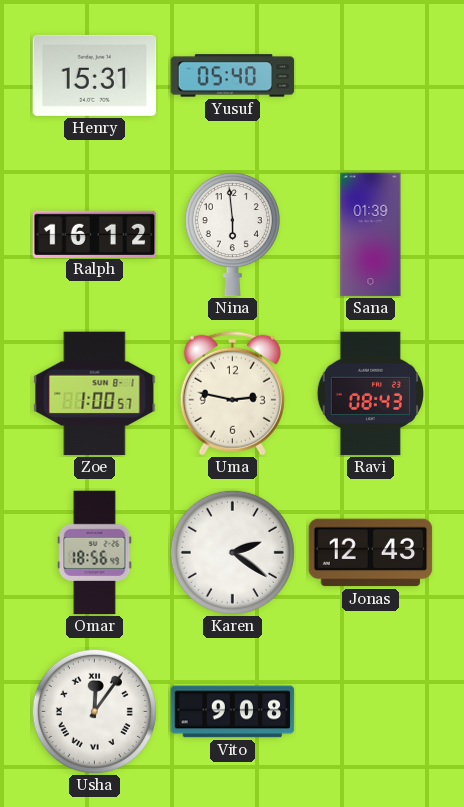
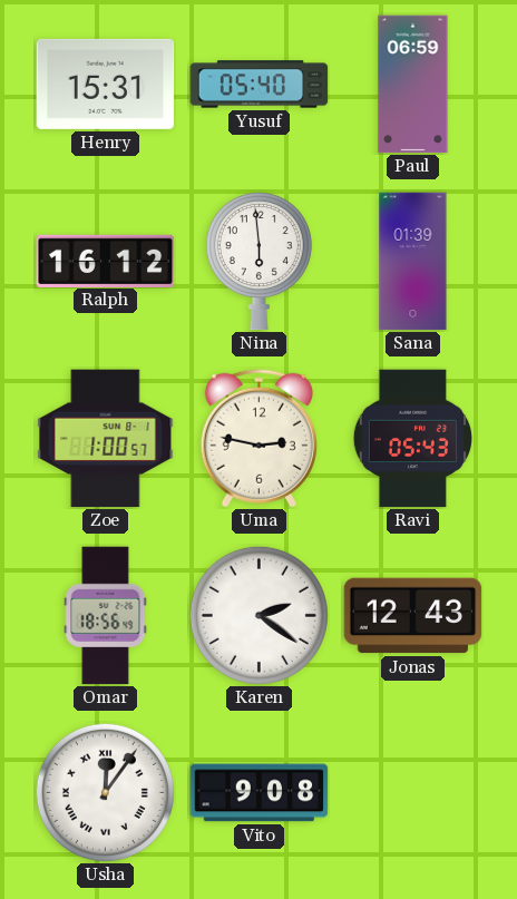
Paul: none -> 06:59
Ravi: 08:43 -> 05:43
